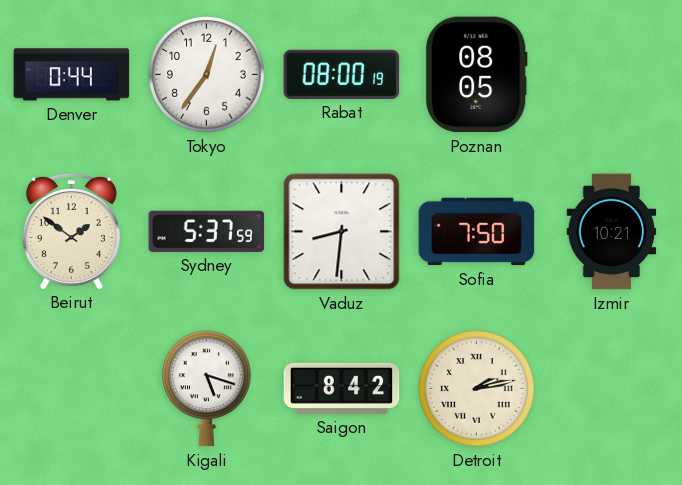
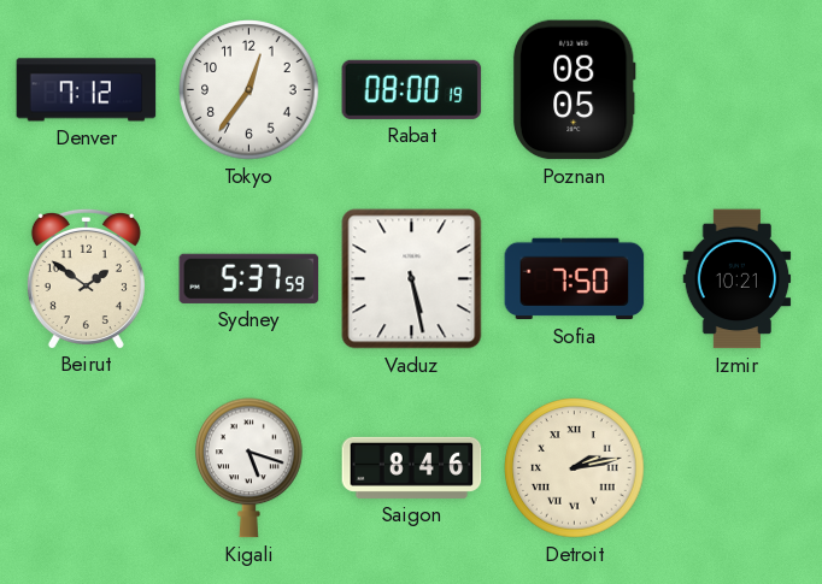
Denver: 0:44 -> 7:12
Vaduz: 8:31 -> 5:28
Saigon: 8:42 -> 8:46
